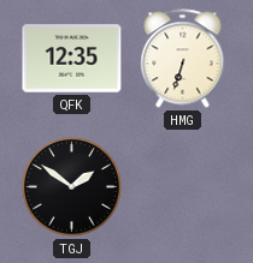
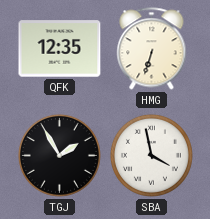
TGJ: 1:51 -> 1:55
SBA: none -> 3:58
